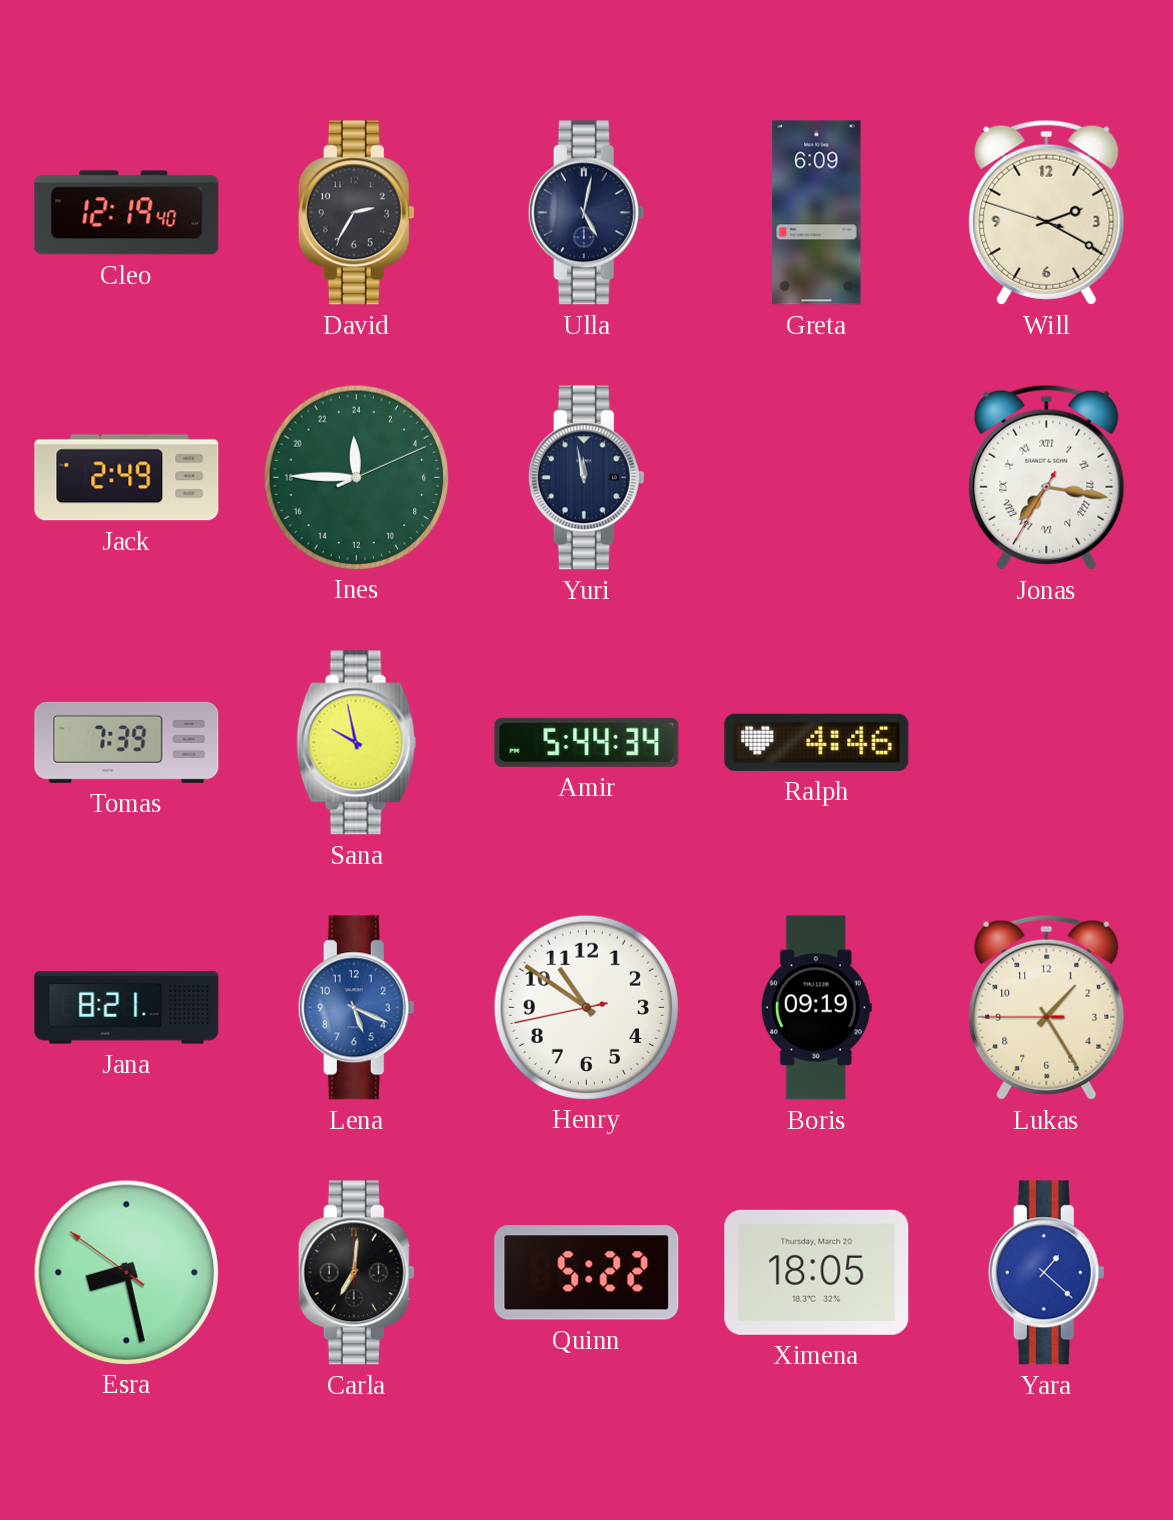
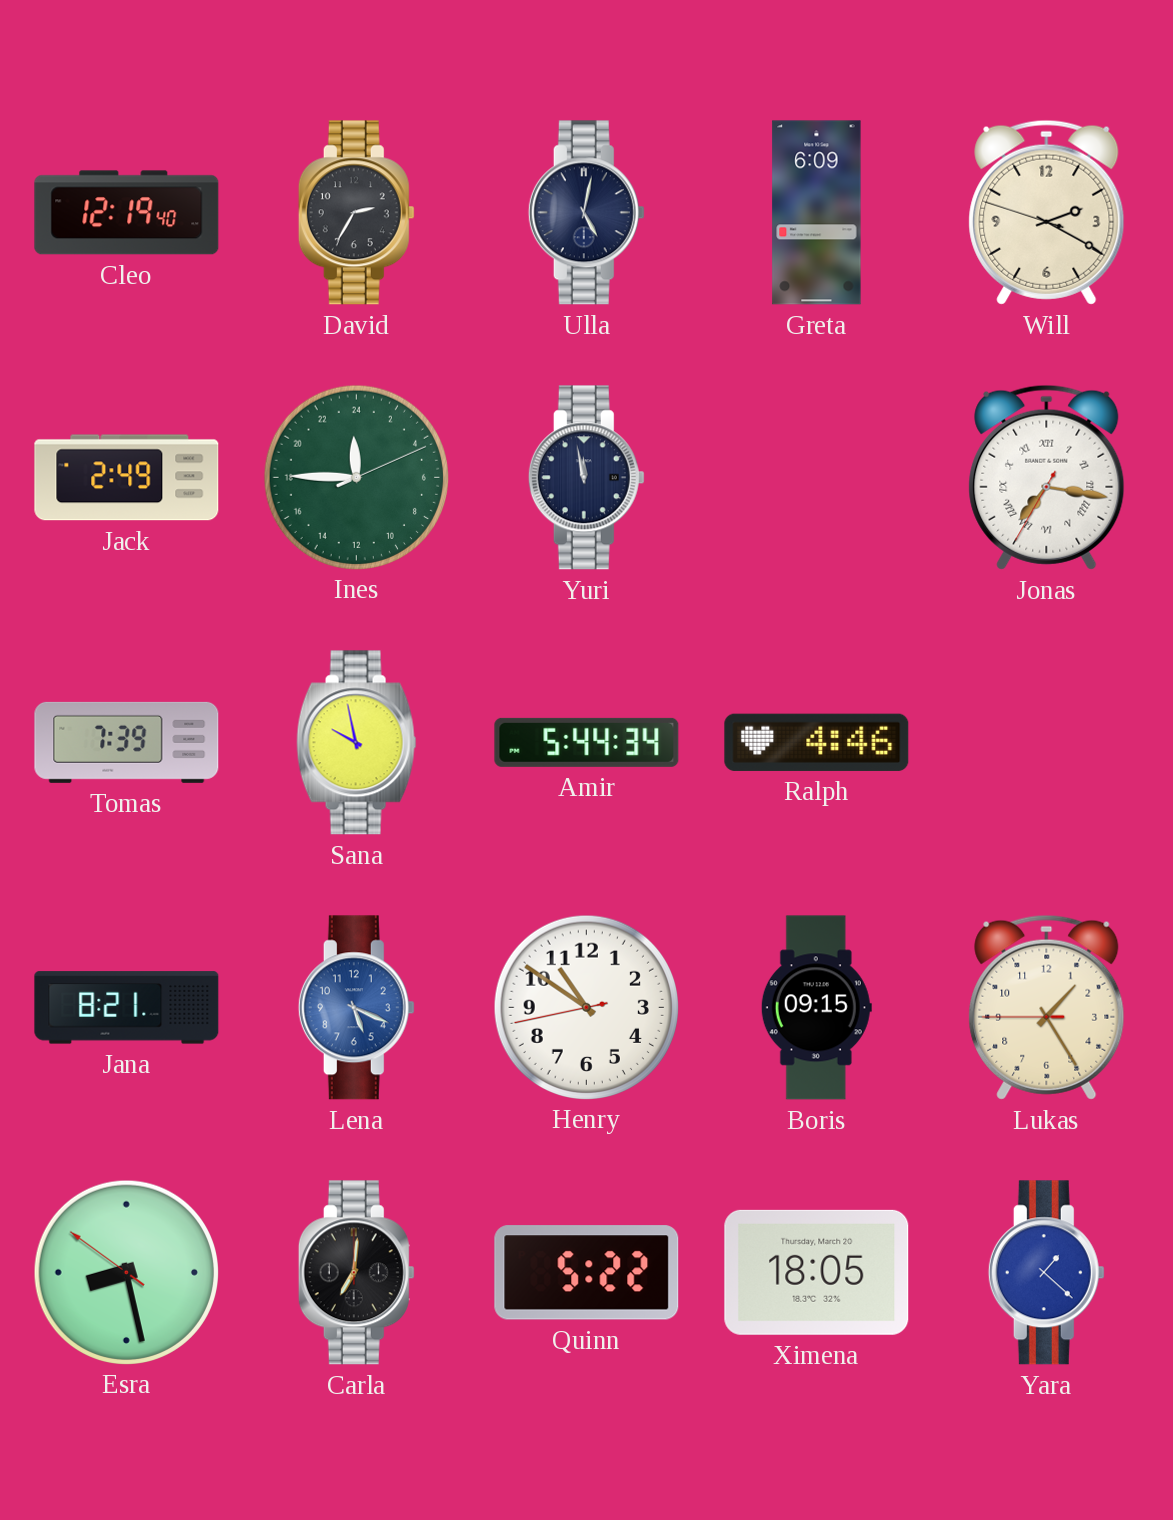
Boris: 09:19 -> 09:15
